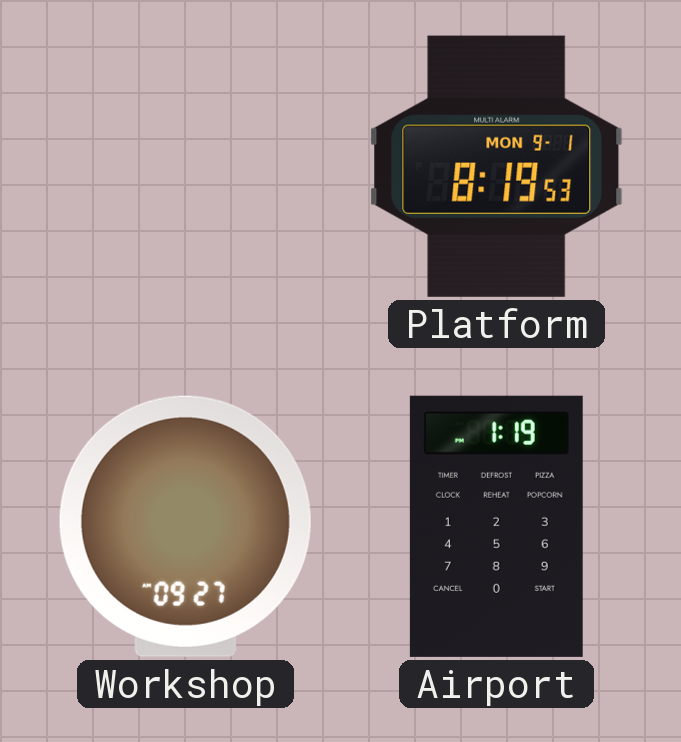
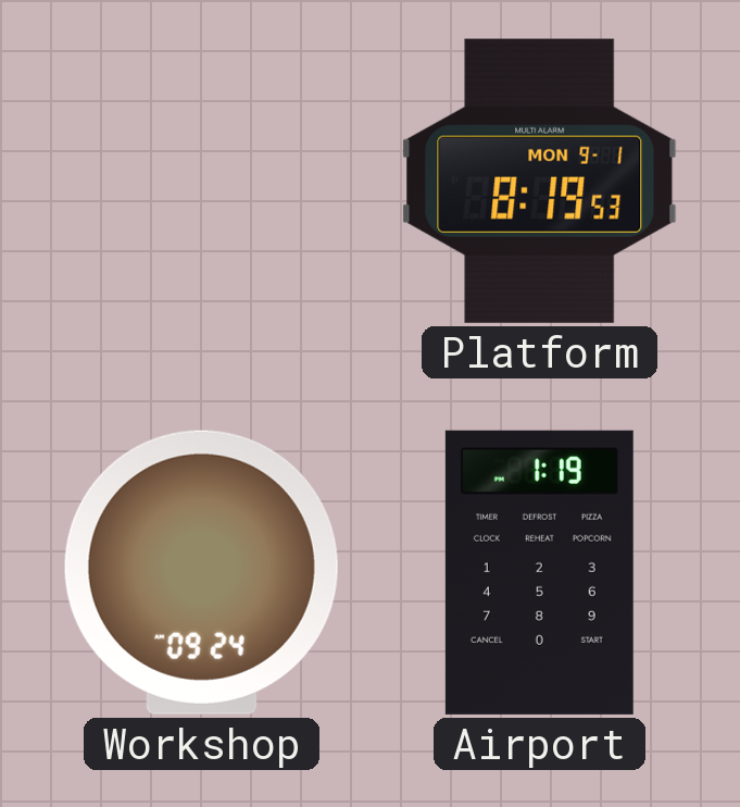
Workshop: 09:27 -> 09:24
